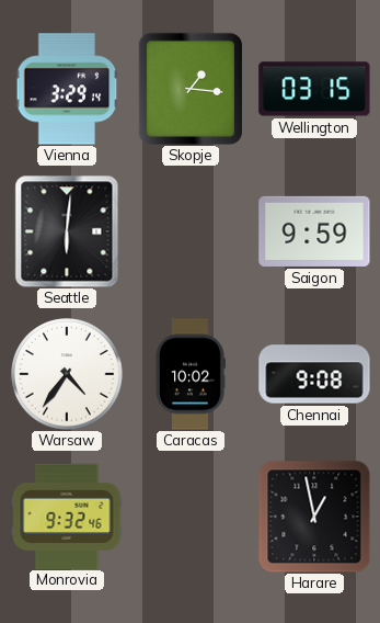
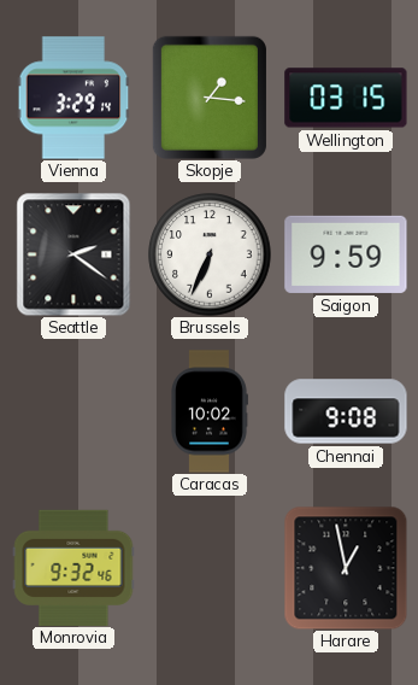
Seattle: 6:01 -> 2:21
Brussels: none -> 6:34
Warsaw: 4:36 -> none
